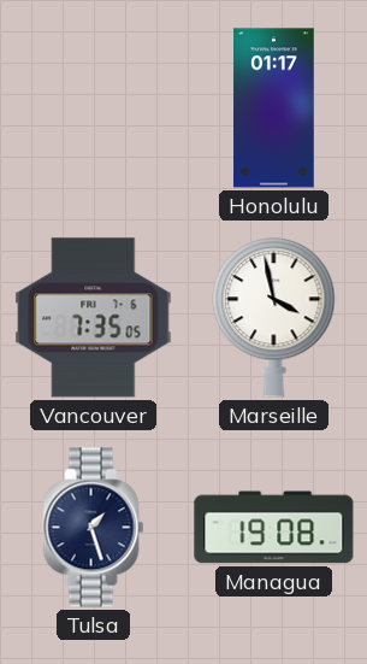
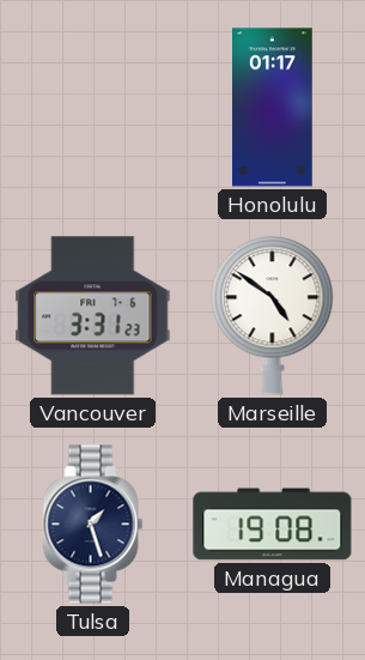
Vancouver: 7:35 -> 3:31
Marseille: 3:58 -> 4:51
